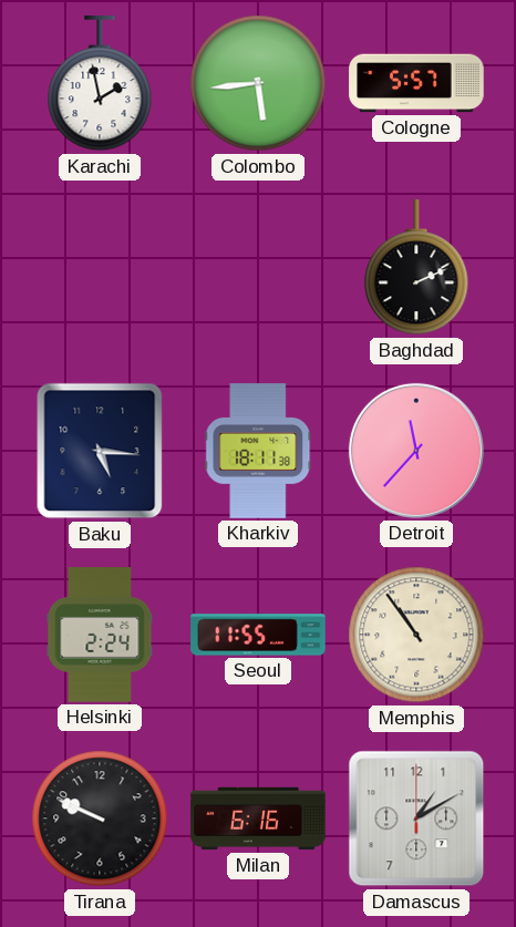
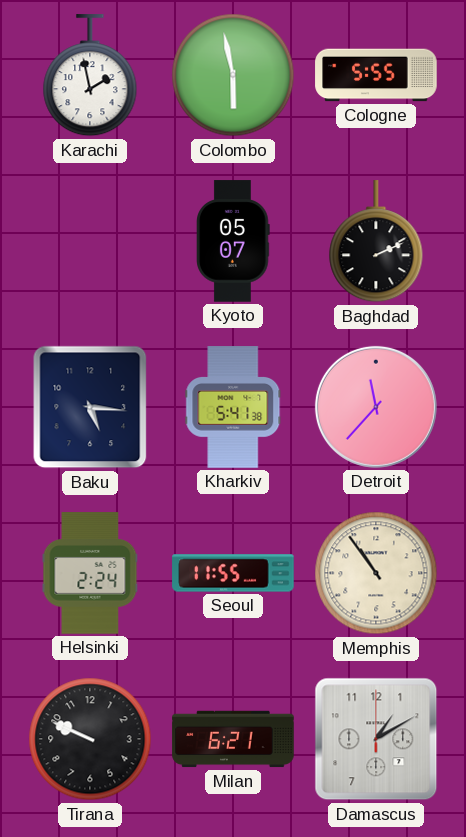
Colombo: 5:44 -> 5:58
Cologne: 5:57 -> 5:55
Kyoto: none -> 05:07
Kharkiv: 18:11 -> 5:41
Milan: 6:16 -> 6:21
